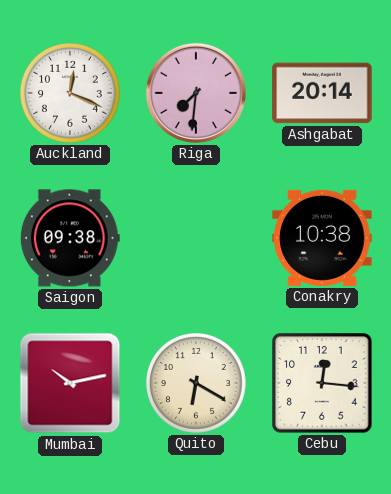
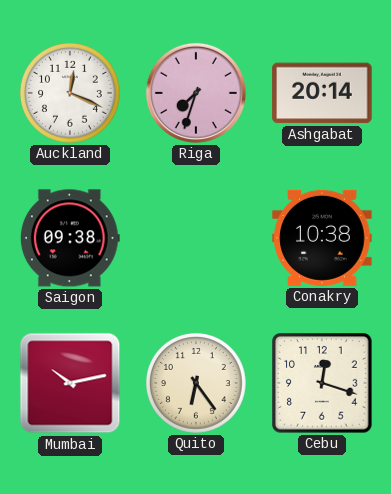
Riga: 7:31 -> 7:33
Quito: 6:20 -> 6:24
Cebu: 12:16 -> 12:18
